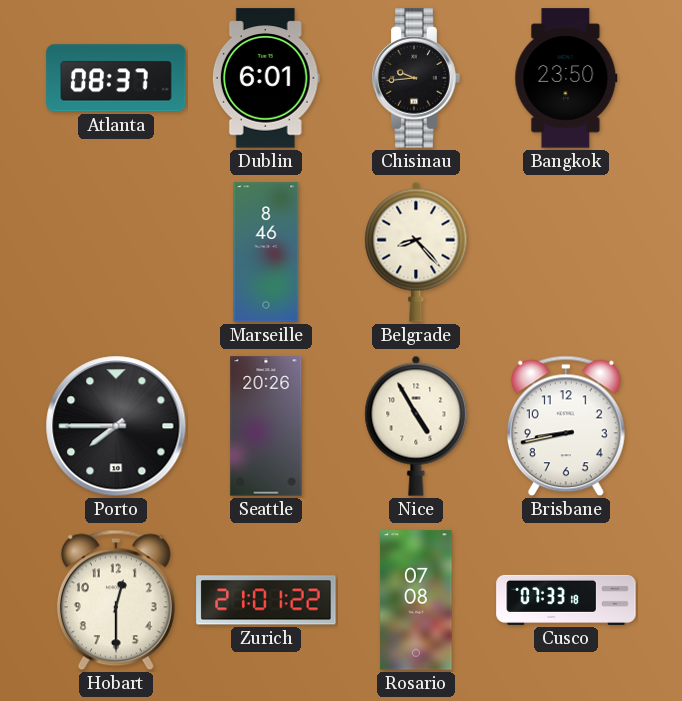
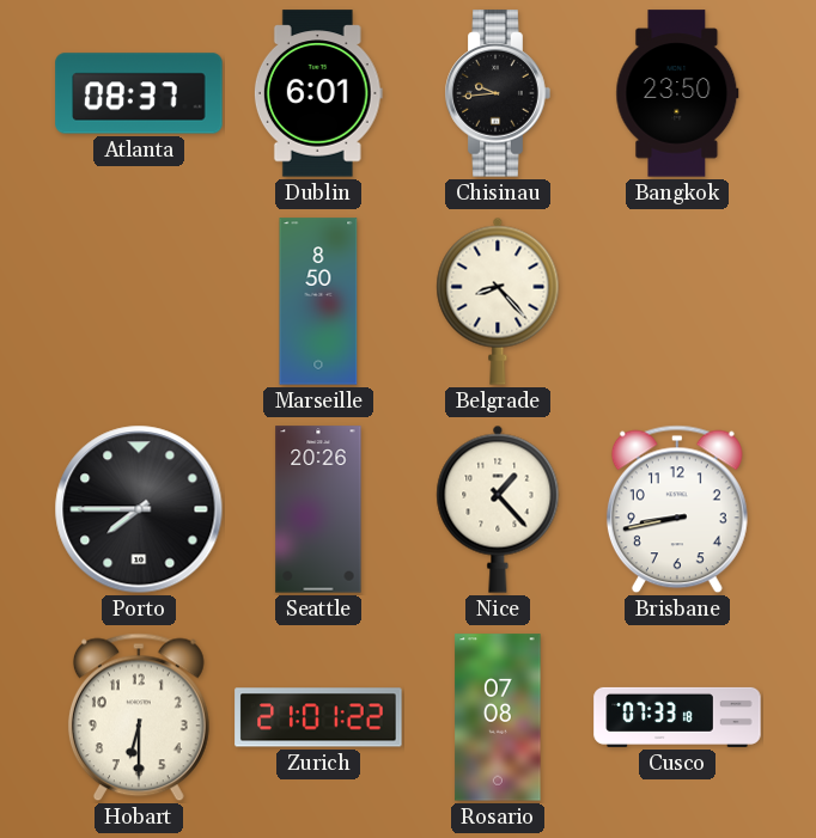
Marseille: 8:46 -> 8:50
Nice: 4:55 -> 1:23
Hobart: 12:30 -> 6:30
